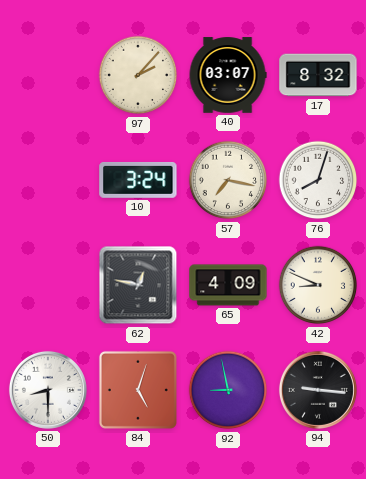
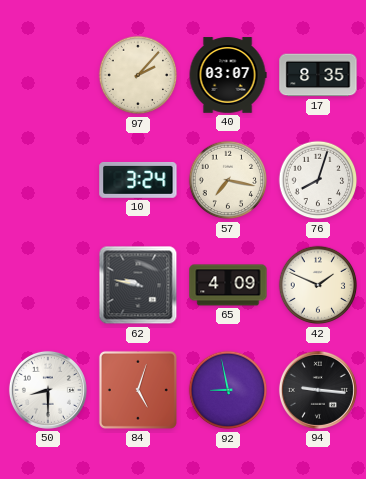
17: 8:32 -> 8:35
62: 12:47 -> 9:47
42: 8:49 -> 1:49
